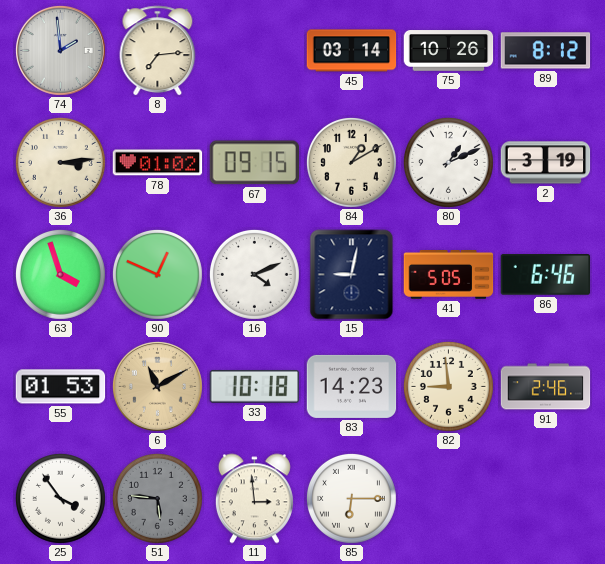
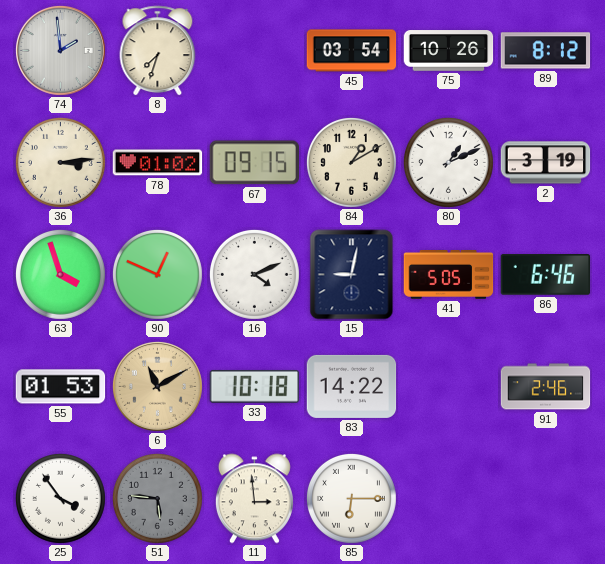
8: 7:14 -> 7:33
45: 03:14 -> 03:54
83: 14:23 -> 14:22
82: 8:59 -> none
